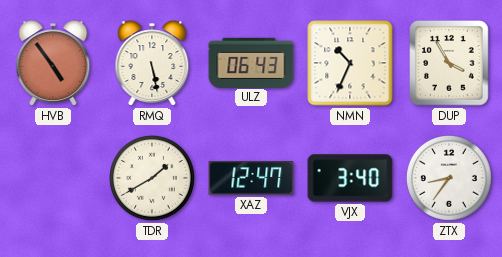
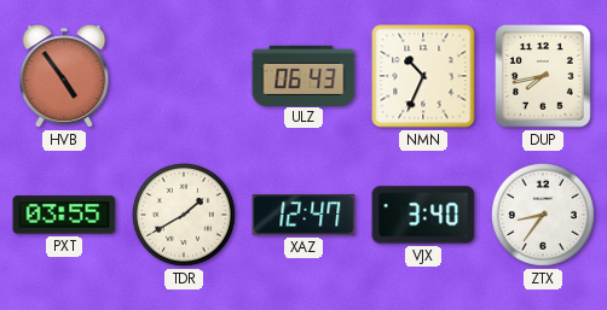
RMQ: 5:28 -> none
DUP: 3:55 -> 7:43
PXT: none -> 03:55
